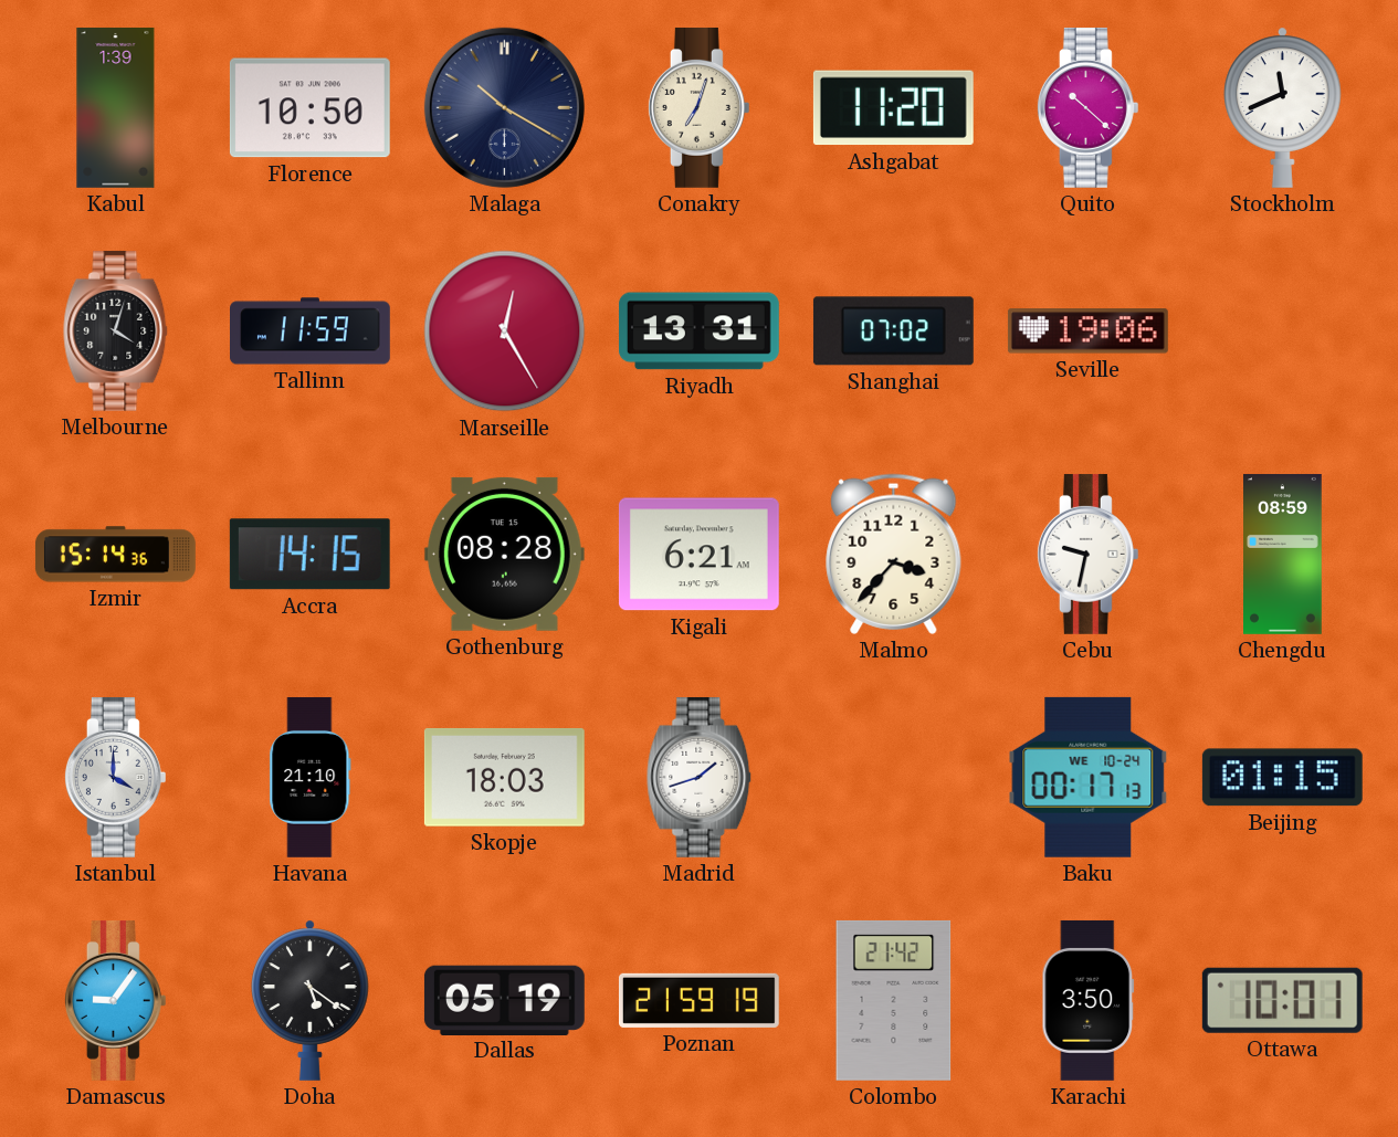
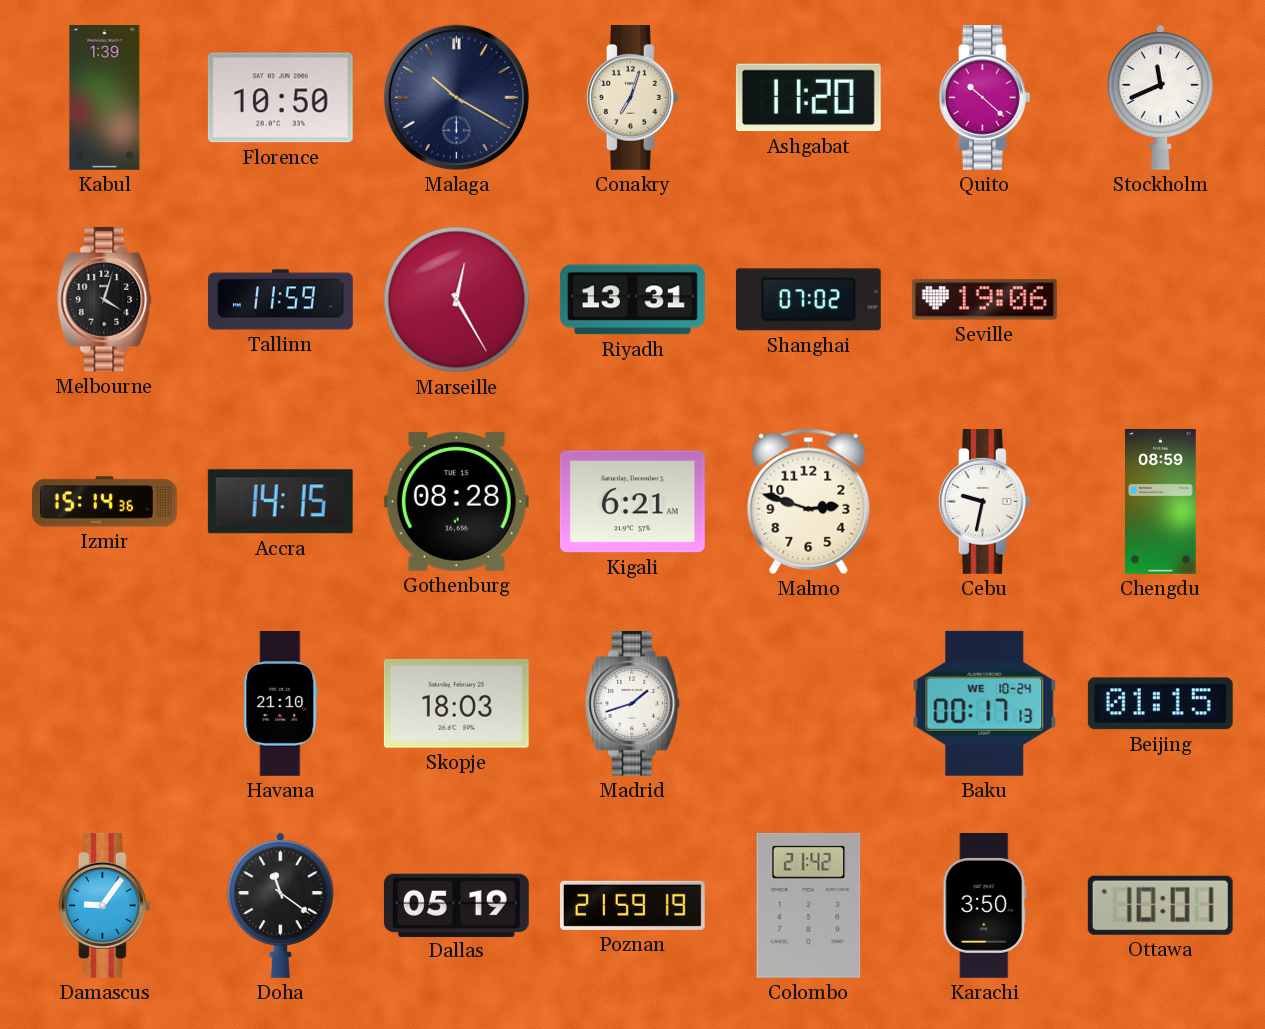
Malmo: 3:37 -> 2:48
Istanbul: 4:00 -> none
Doha: 5:21 -> 11:21
